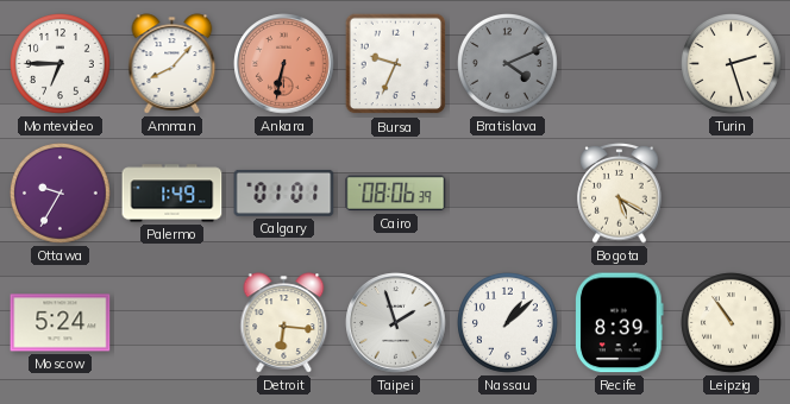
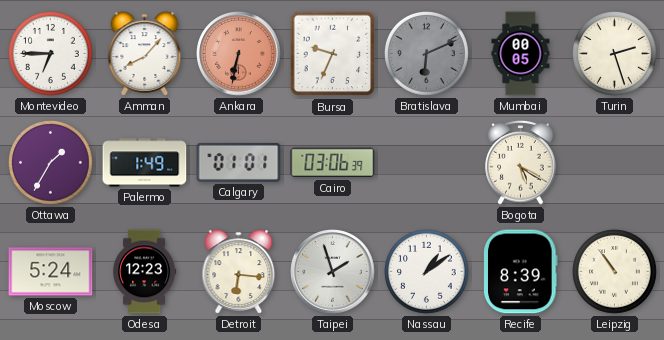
Bratislava: 4:11 -> 6:11
Mumbai: none -> 00:05
Ottawa: 9:35 -> 1:35
Cairo: 08:06 -> 03:06
Odesa: none -> 12:23
Nassau: 1:08 -> 1:09
